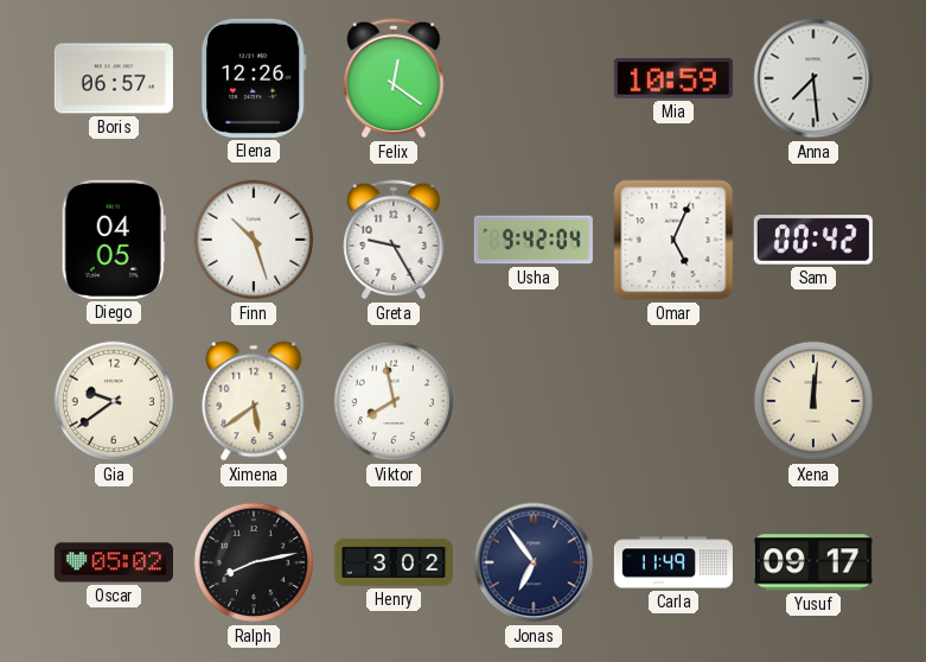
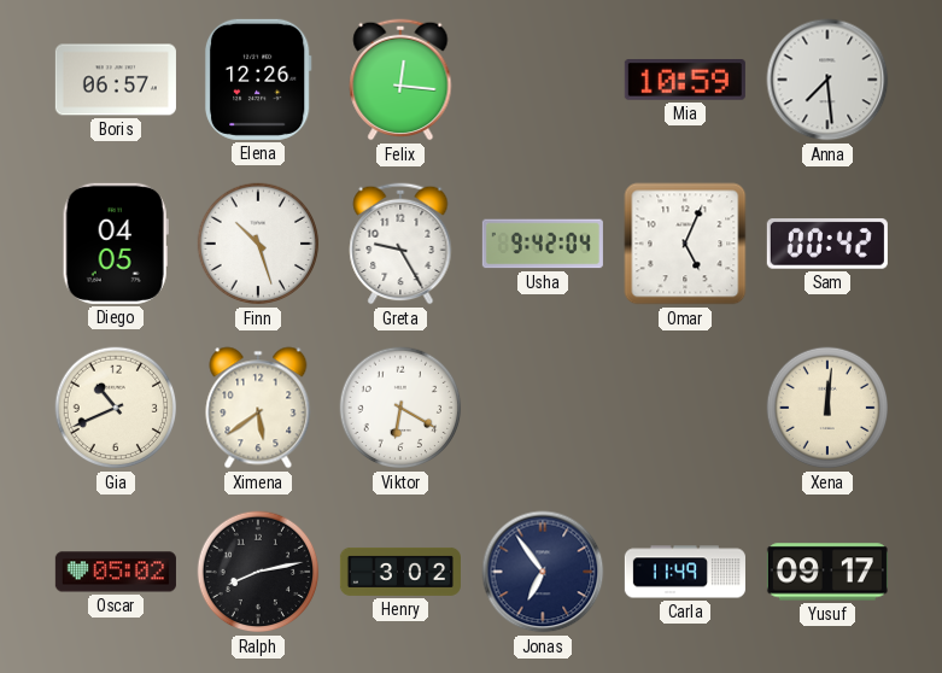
Felix: 12:21 -> 12:16
Gia: 9:39 -> 10:41
Viktor: 7:58 -> 6:20
